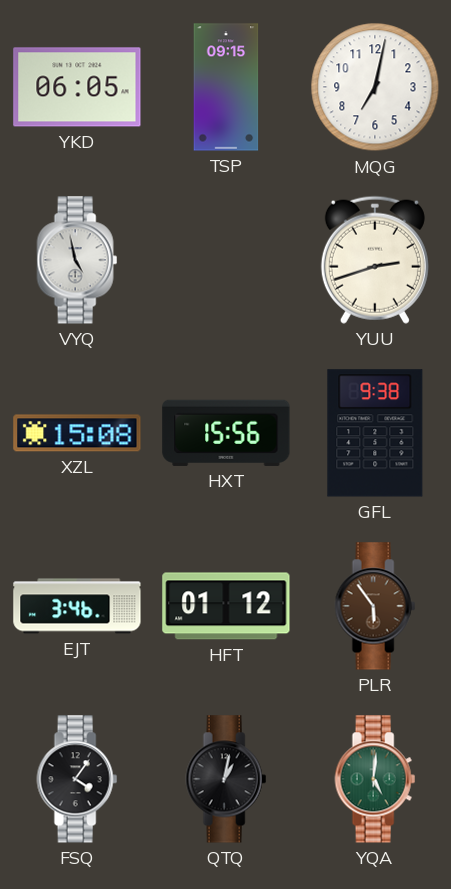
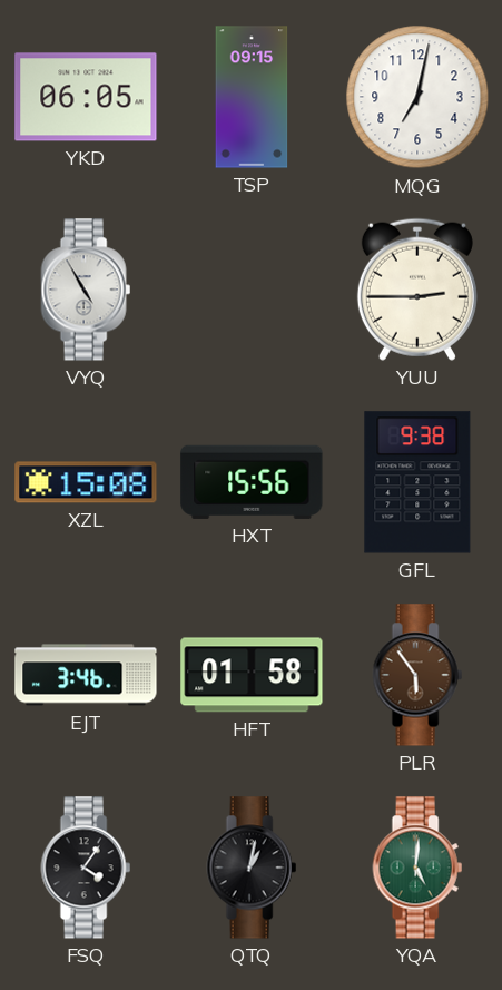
VYQ: 4:58 -> 4:55
YUU: 2:42 -> 2:45
HFT: 01:12 -> 01:58
